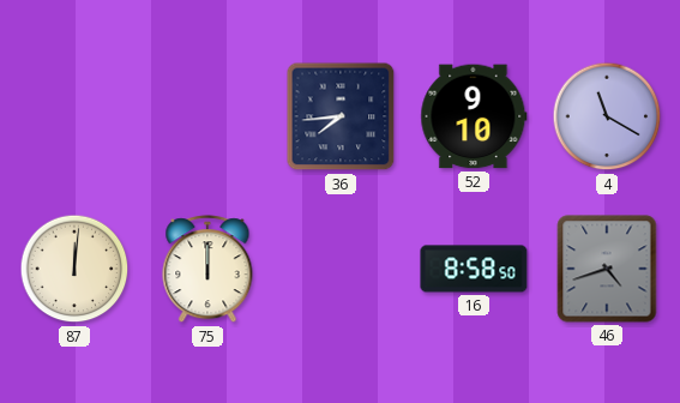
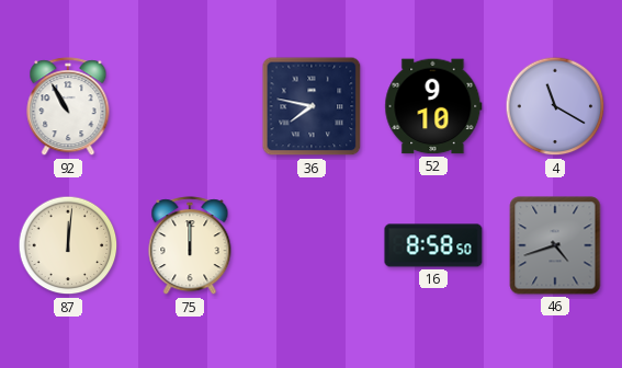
92: none -> 10:55
36: 7:44 -> 7:47
